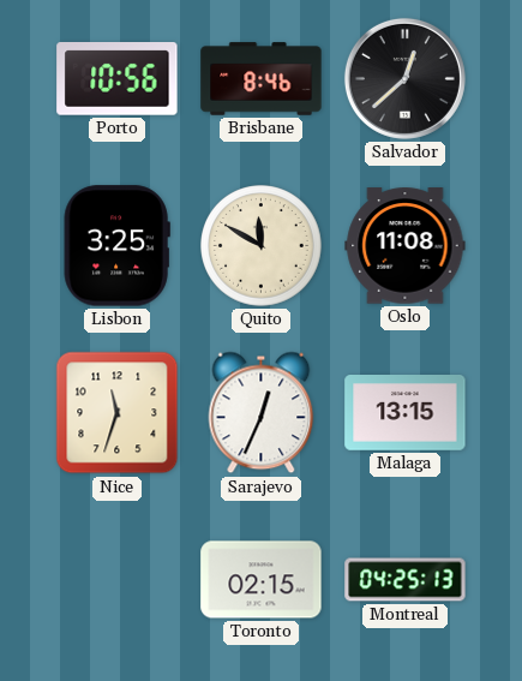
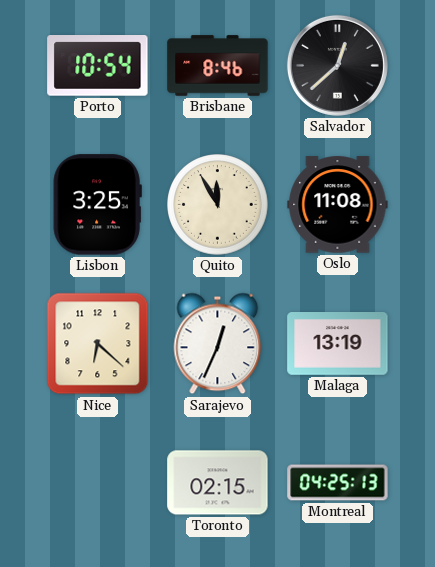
Porto: 10:56 -> 10:54
Quito: 11:50 -> 11:55
Nice: 11:33 -> 6:22
Malaga: 13:15 -> 13:19
